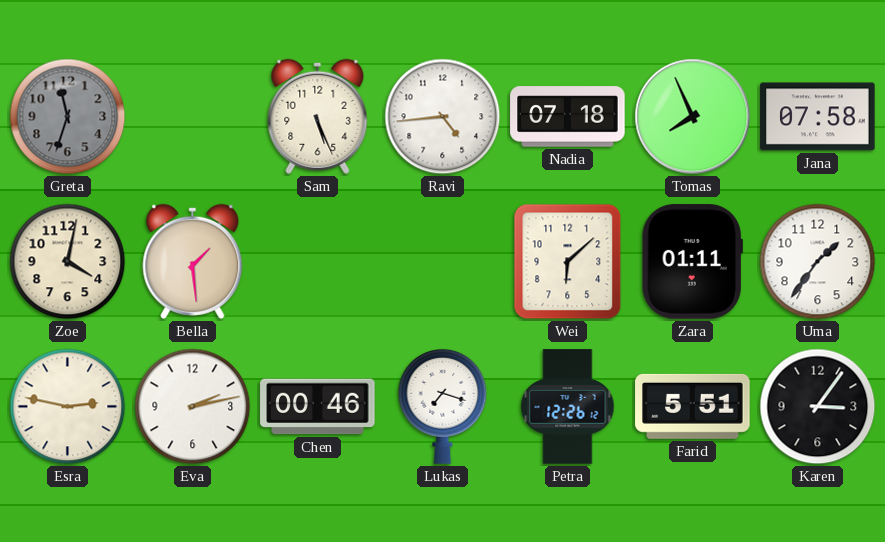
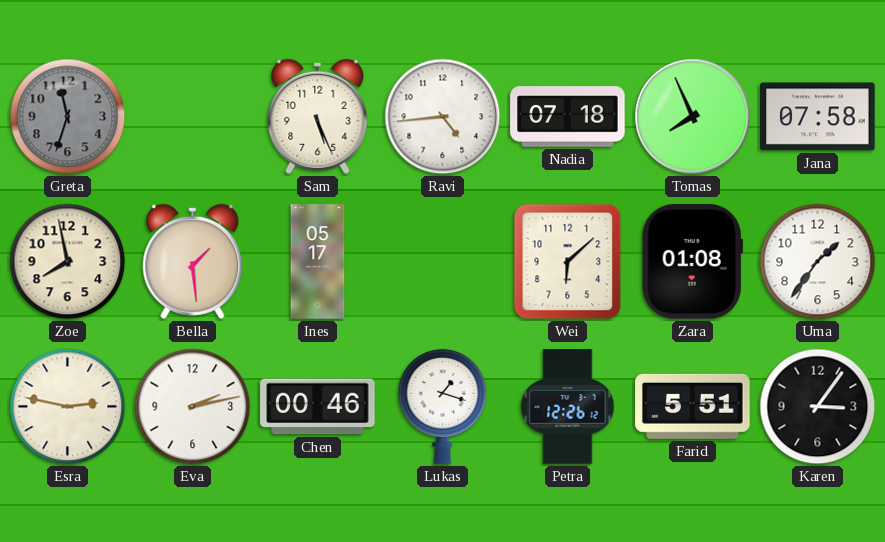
Zoe: 4:02 -> 7:58
Ines: none -> 05:17
Zara: 01:11 -> 01:08
Lukas: 7:18 -> 1:18
